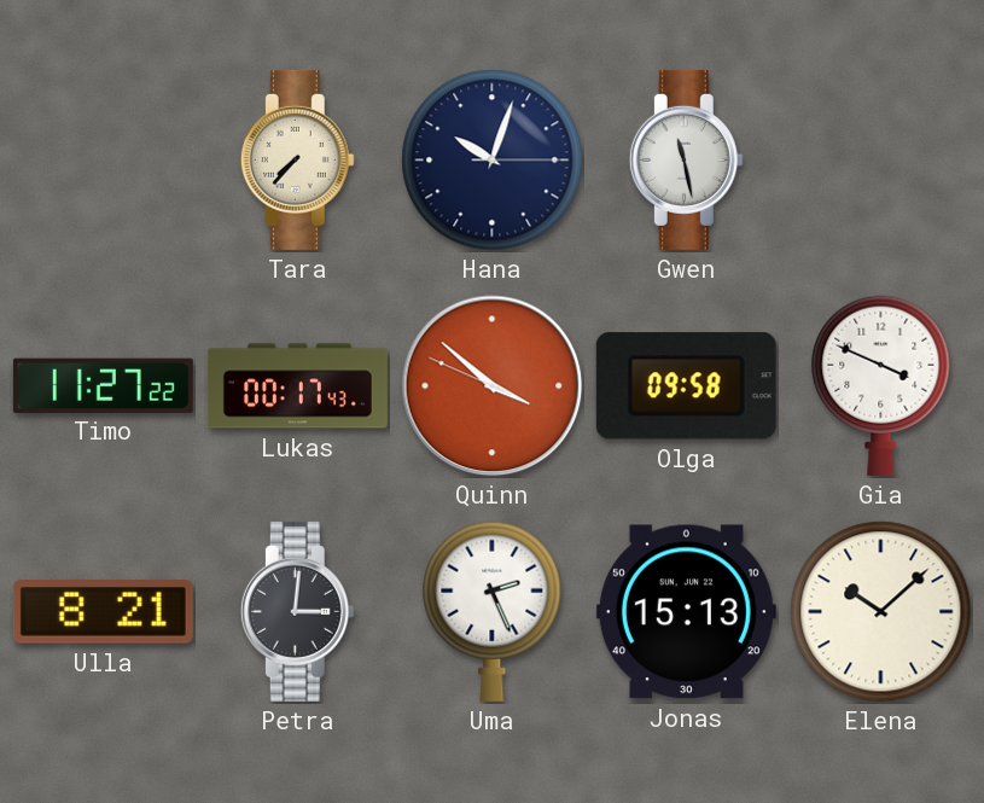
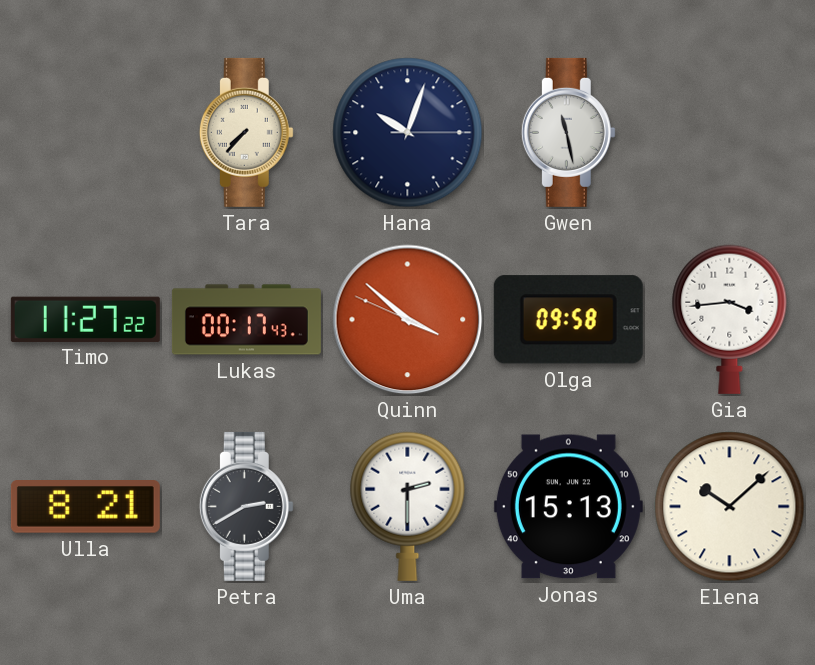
Gia: 3:49 -> 3:44
Petra: 3:01 -> 2:40
Uma: 2:26 -> 2:30
